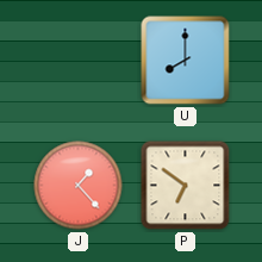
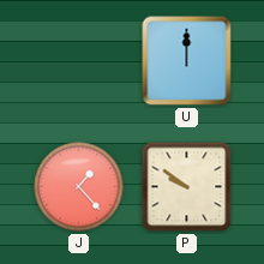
U: 8:00 -> 12:00
P: 6:51 -> 9:51
